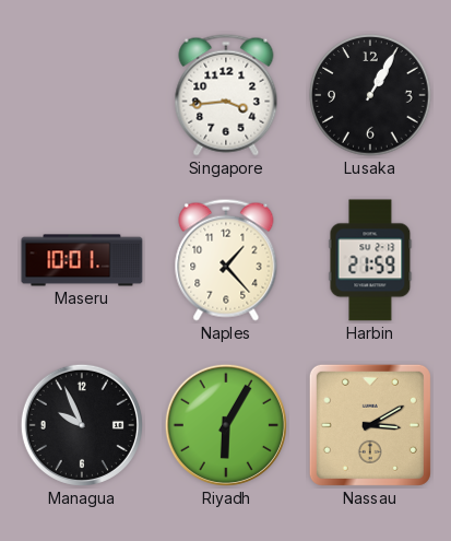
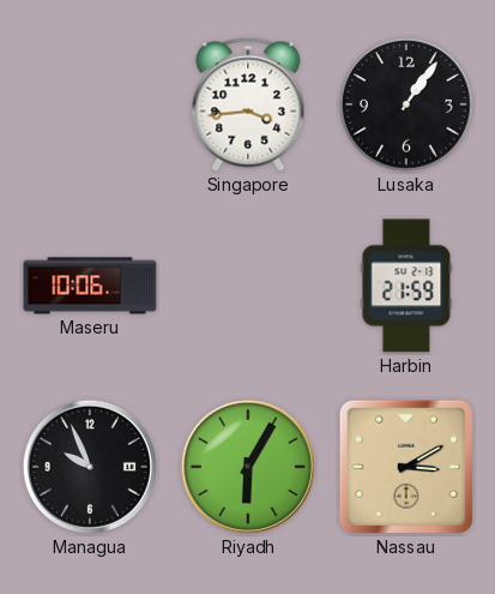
Lusaka: 1:05 -> 1:06
Maseru: 10:01 -> 10:06
Naples: 1:23 -> none
